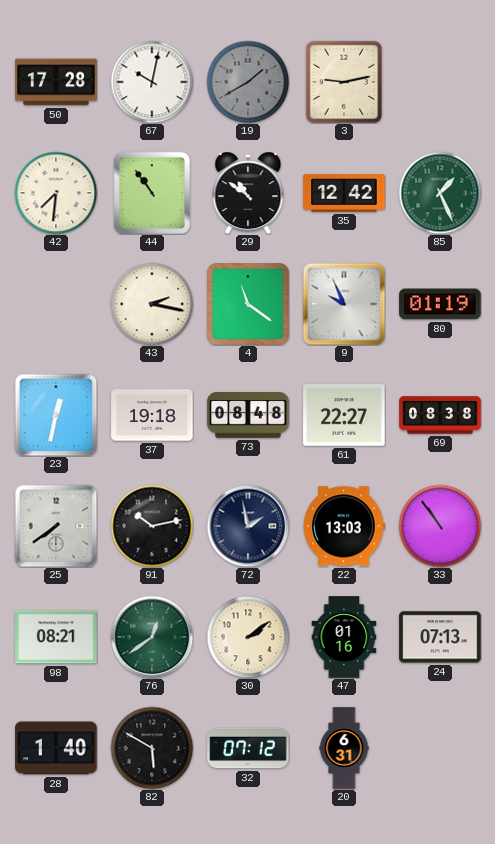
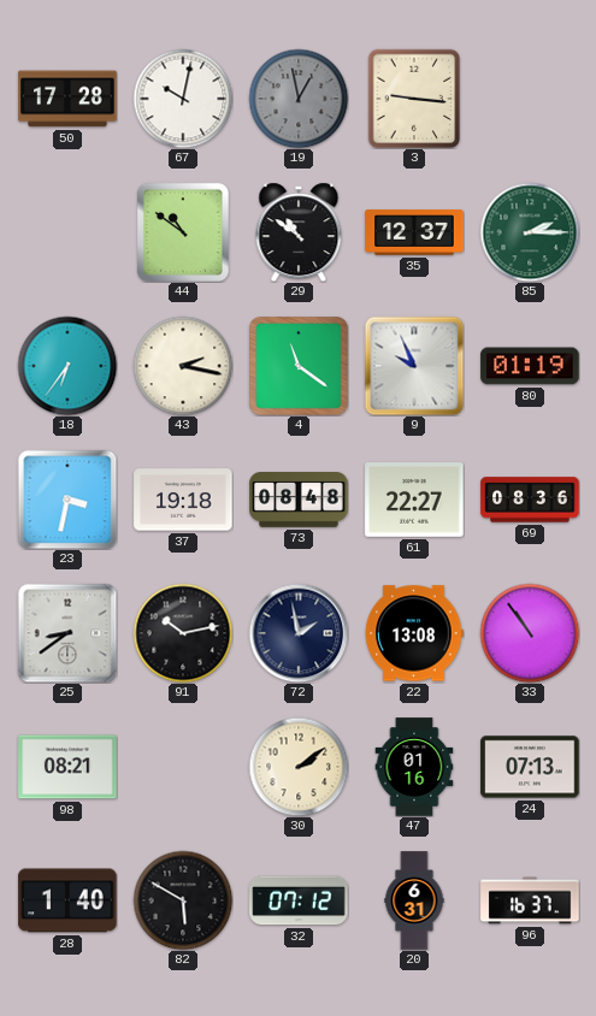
19: 1:40 -> 12:58
3: 9:13 -> 9:16
42: 7:31 -> none
44: 10:54 -> 10:51
35: 12:42 -> 12:37
85: 1:26 -> 2:15
18: none -> 6:36
23: 12:32 -> 3:32
69: 08:38 -> 08:36
25: 7:39 -> 8:39
22: 13:03 -> 13:08
76: 12:39 -> none
96: none -> 16:37
